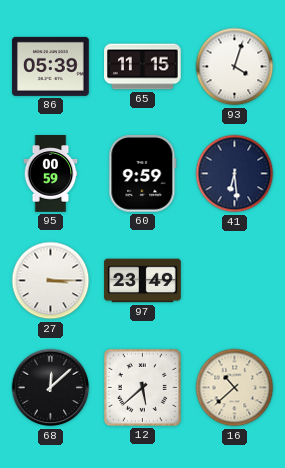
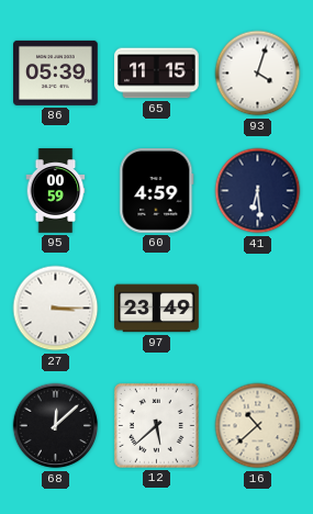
60: 9:59 -> 4:59
